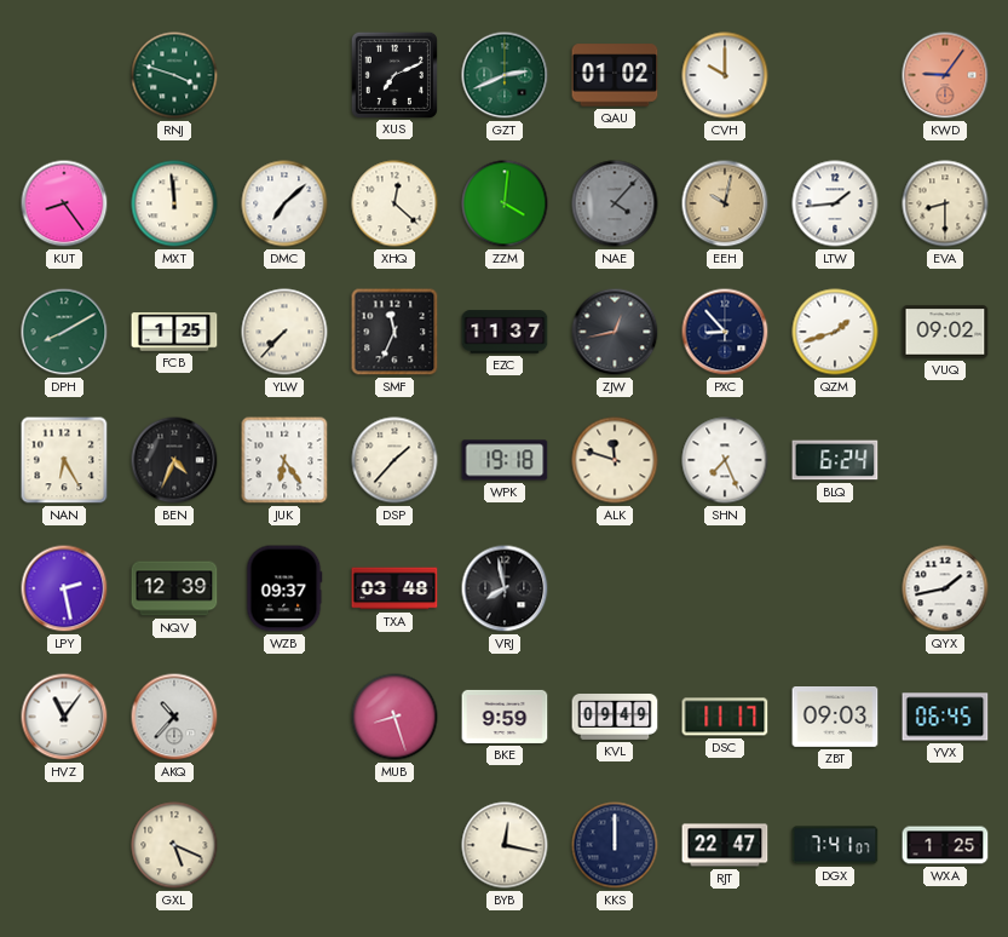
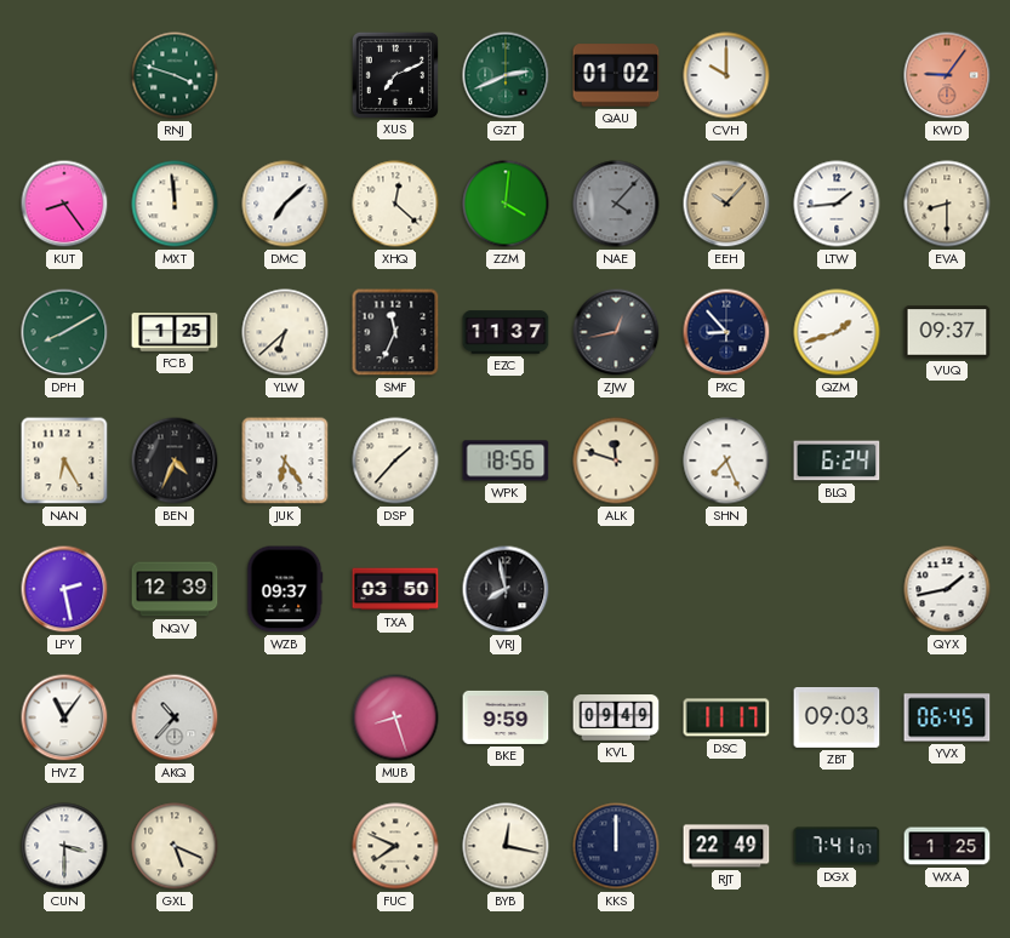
EEH: 10:02 -> 10:07
YLW: 7:37 -> 6:38
VUQ: 09:02 -> 09:37
WPK: 19:18 -> 18:56
TXA: 03:48 -> 03:50
CUN: none -> 3:30
FUC: none -> 7:49
RJT: 22:47 -> 22:49
